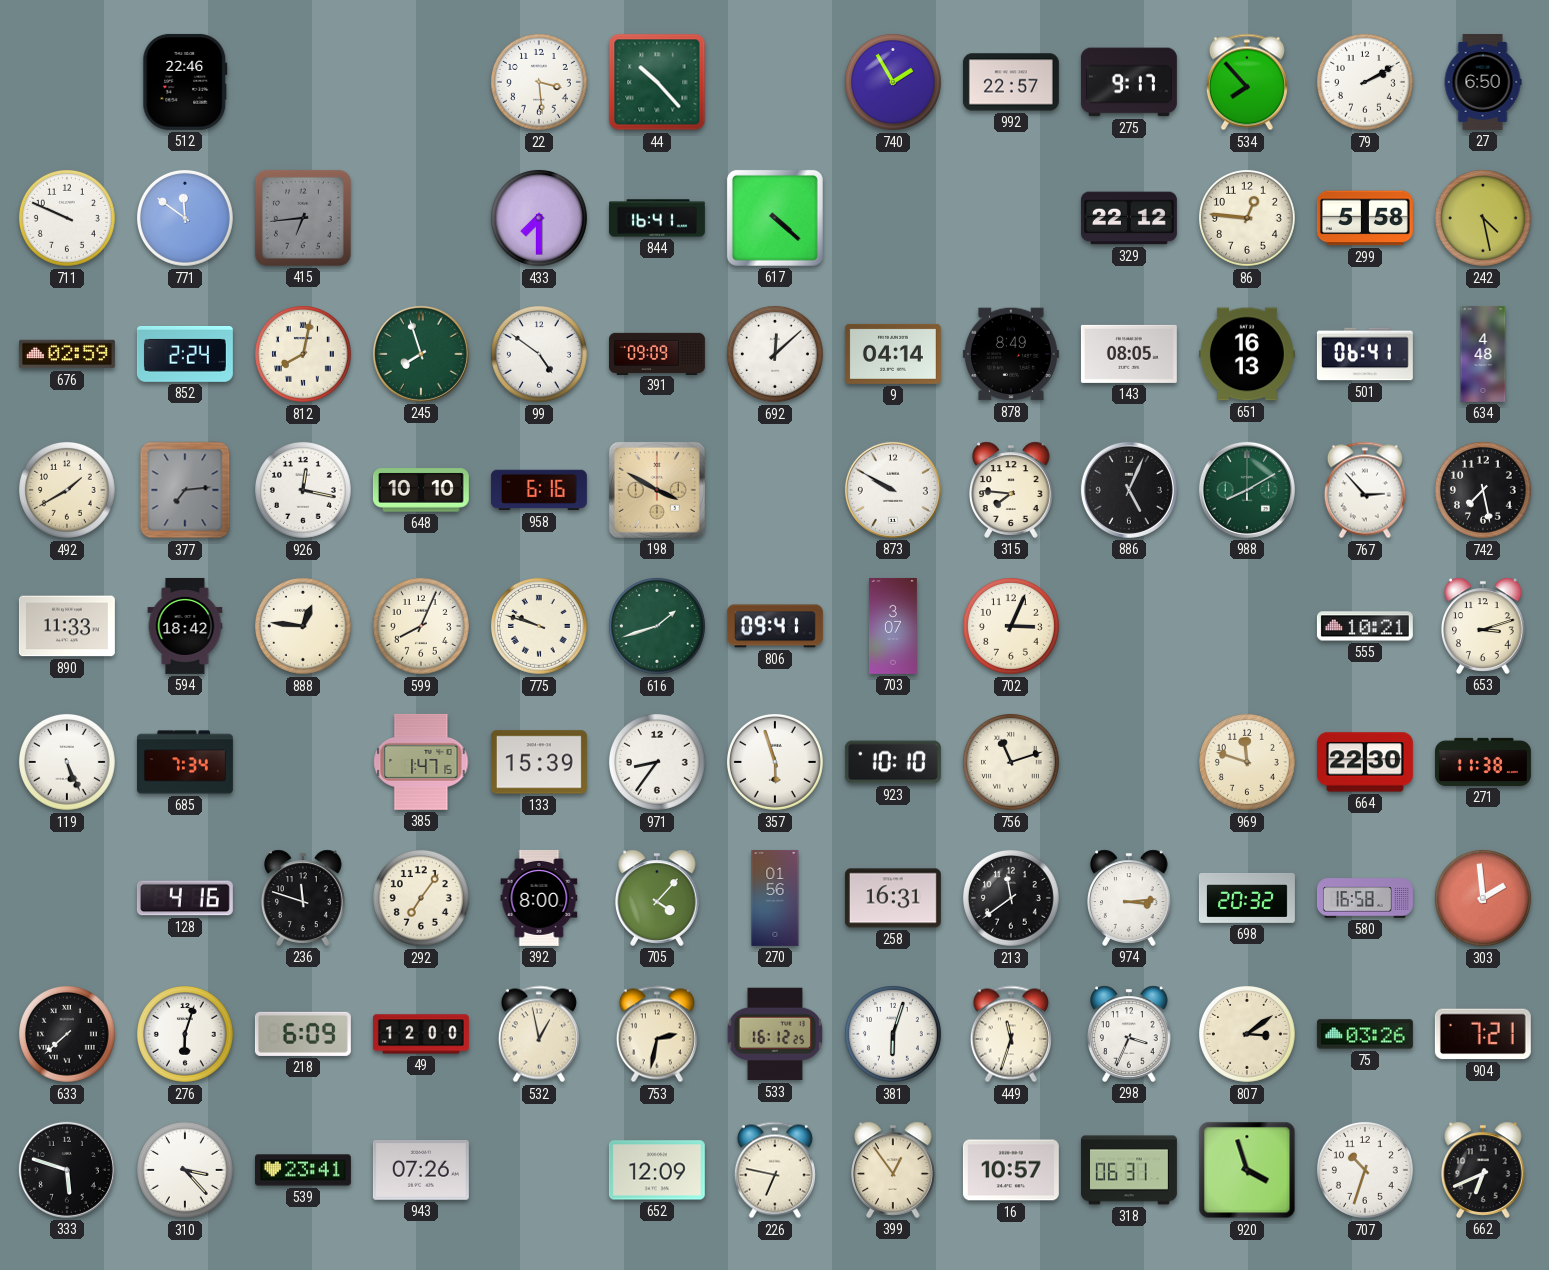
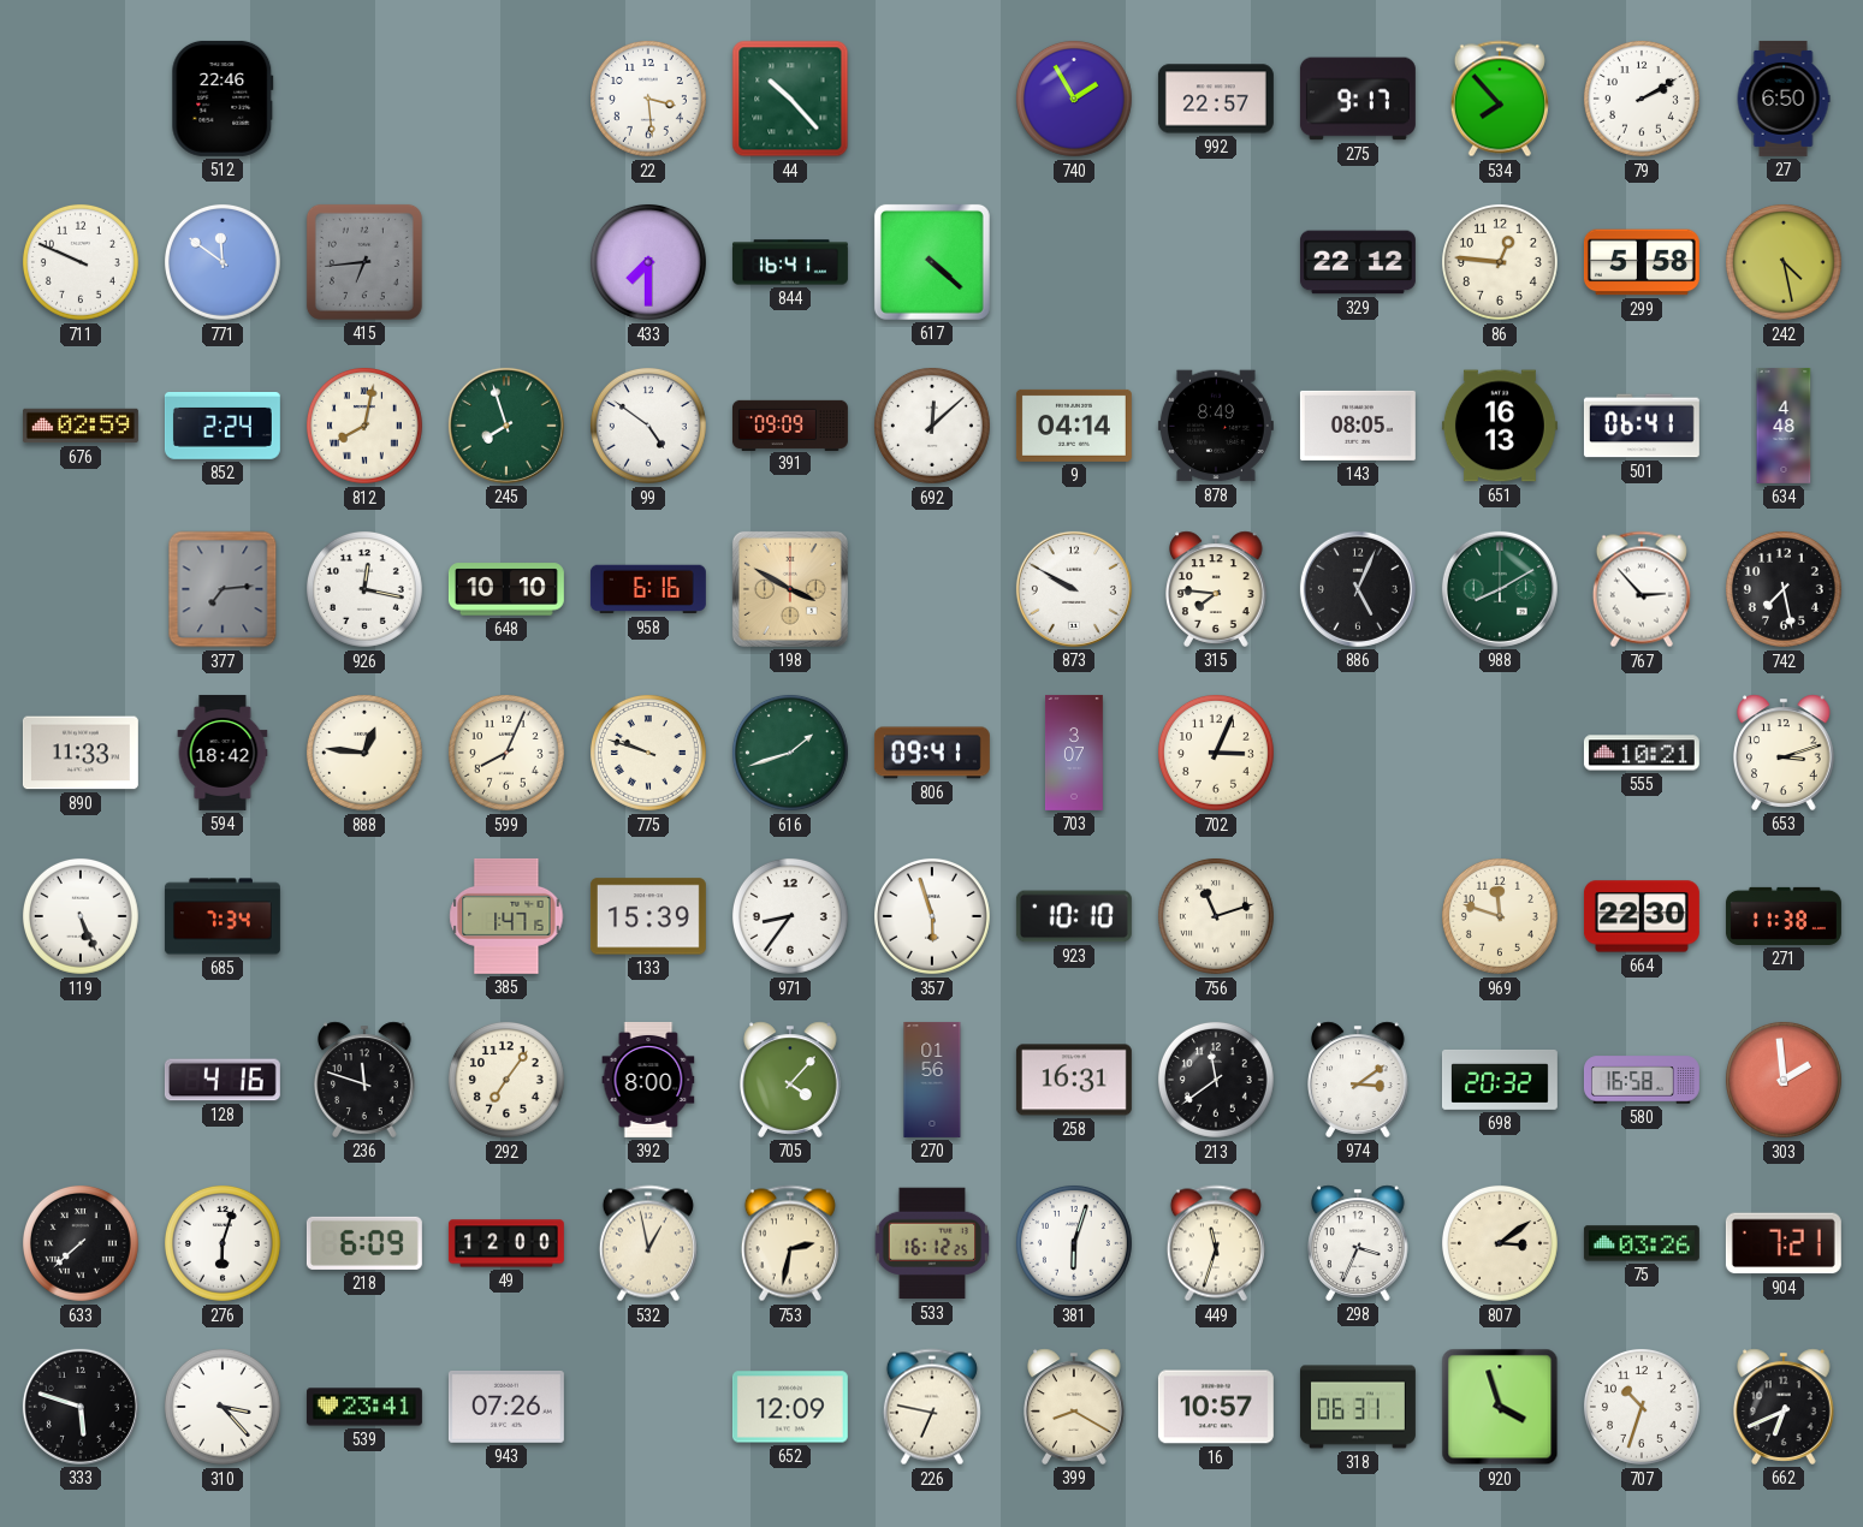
492: 1:40 -> none
974: 3:14 -> 3:09
399: 12:54 -> 8:20
